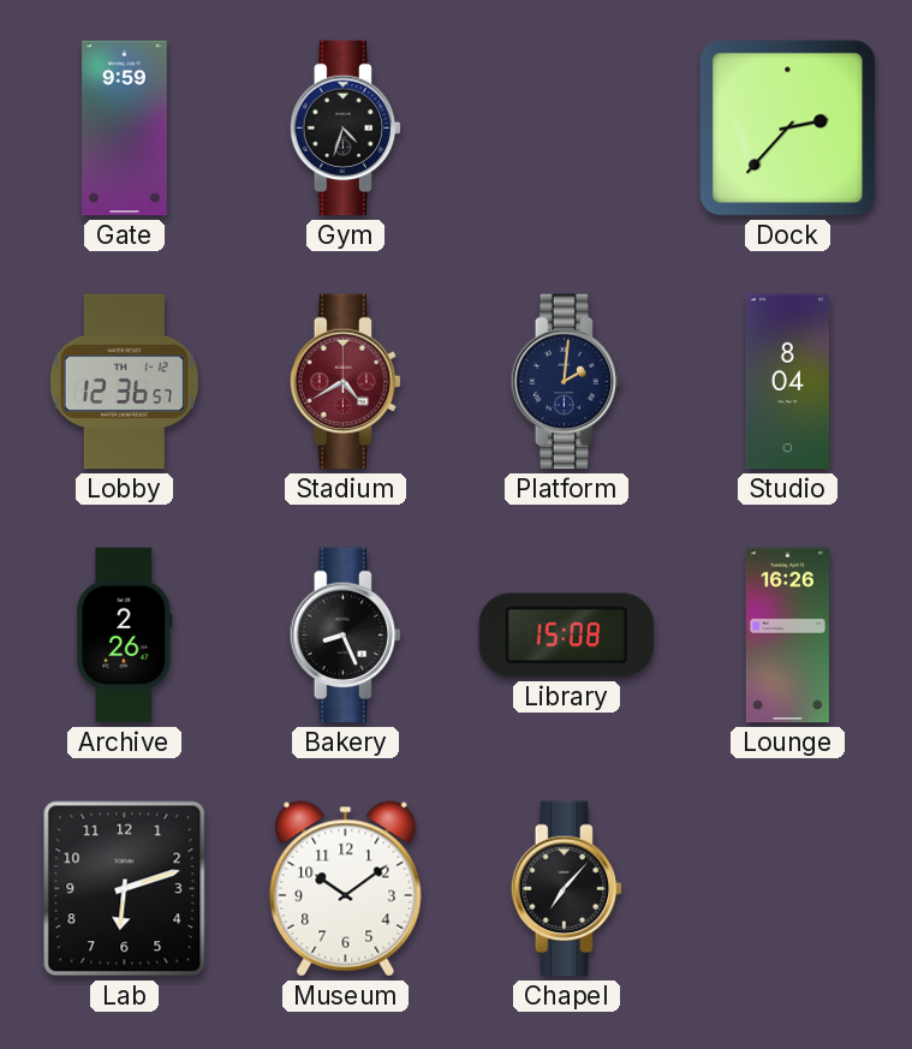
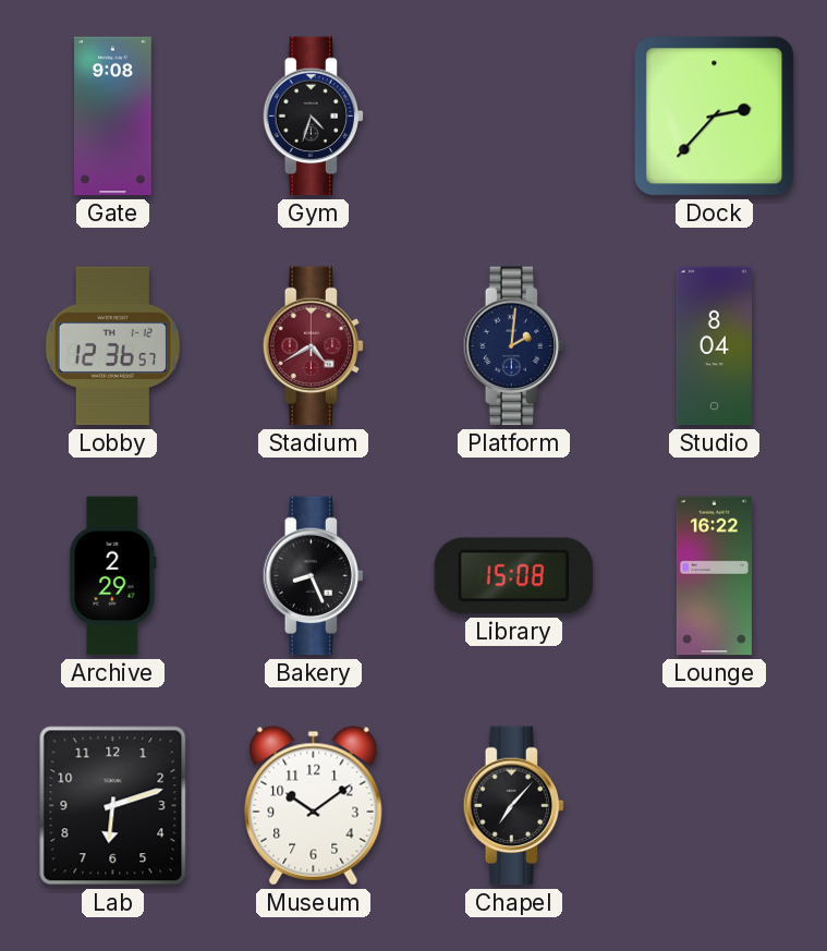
Gate: 9:59 -> 9:08
Archive: 2:26 -> 2:29
Lounge: 16:26 -> 16:22
